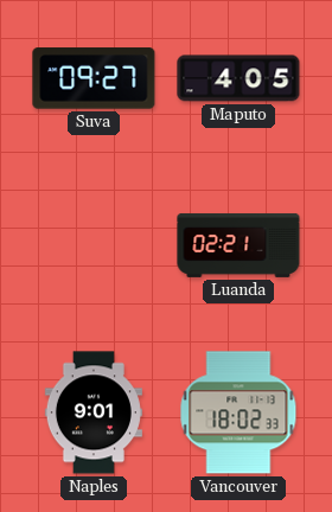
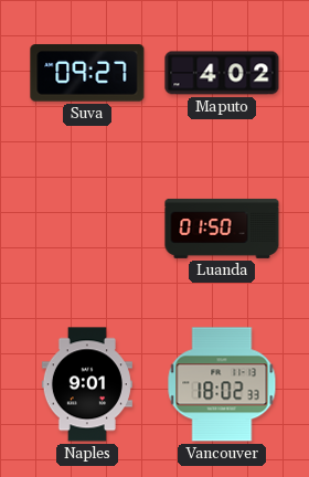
Maputo: 4:05 -> 4:02
Luanda: 02:21 -> 01:50
